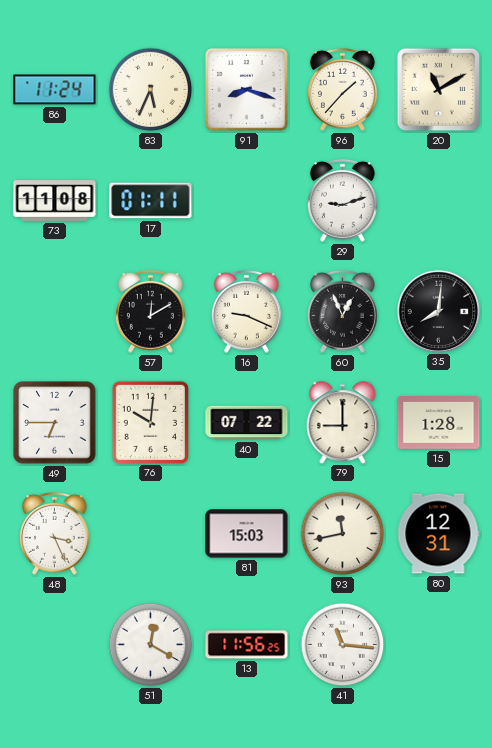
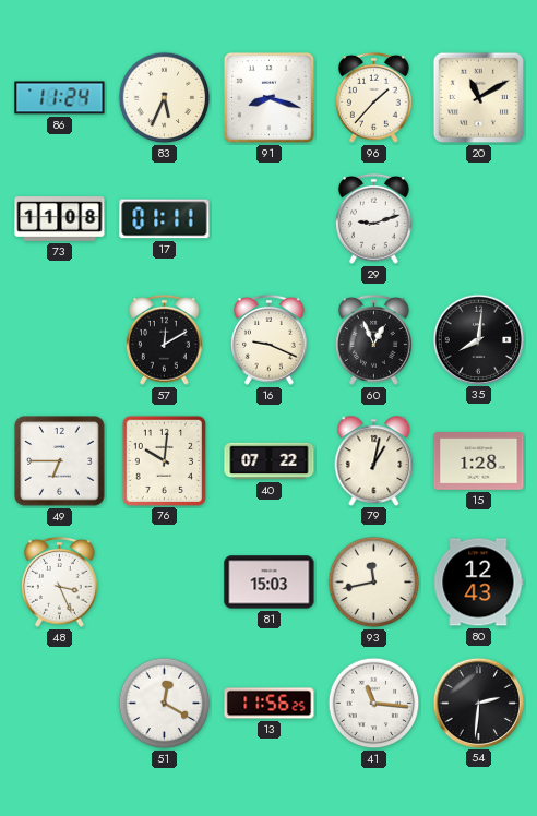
79: 9:00 -> 1:02
80: 12:31 -> 12:43
54: none -> 2:31
